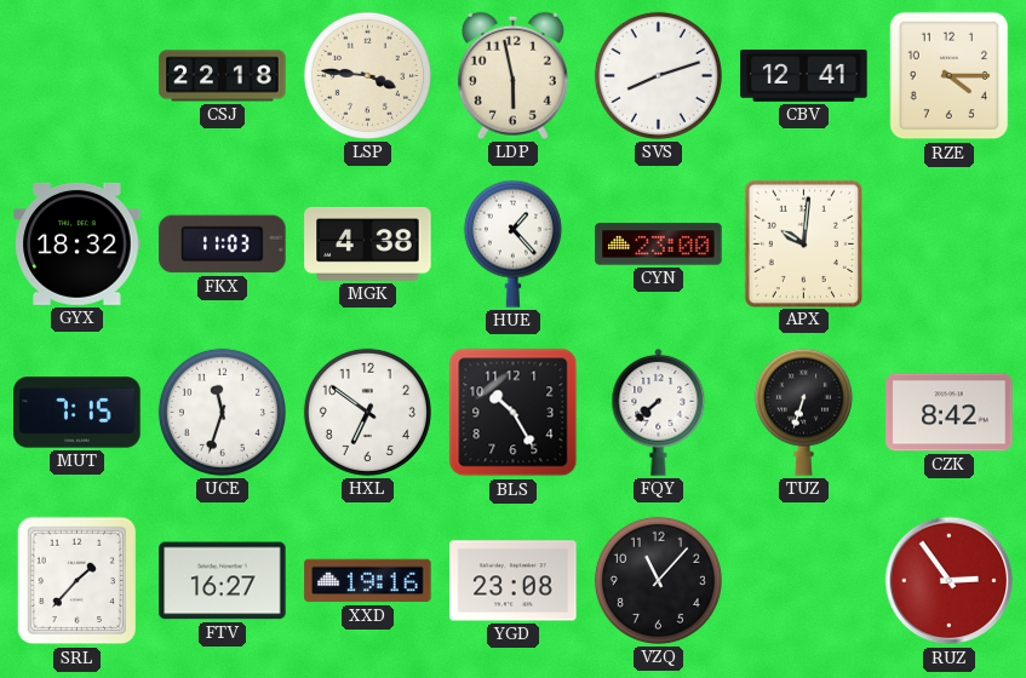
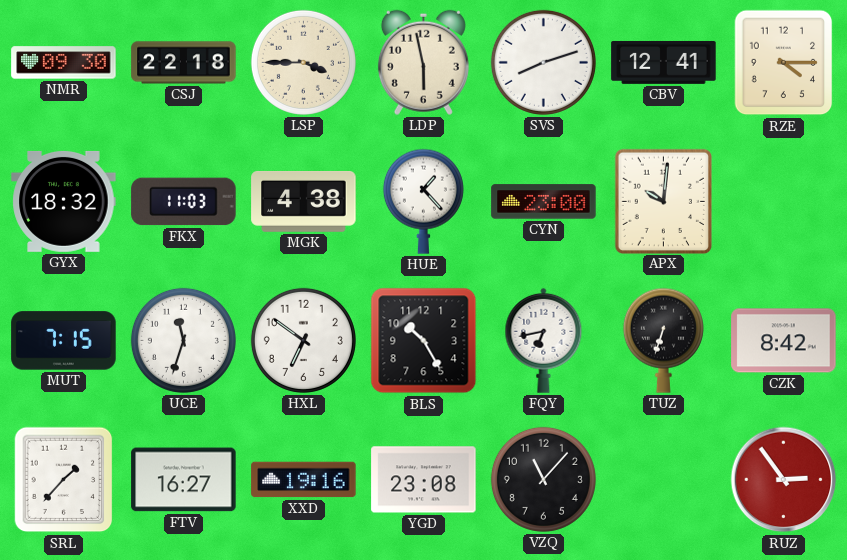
NMR: none -> 09:30
LSP: 3:46 -> 3:45
FQY: 7:38 -> 6:43
